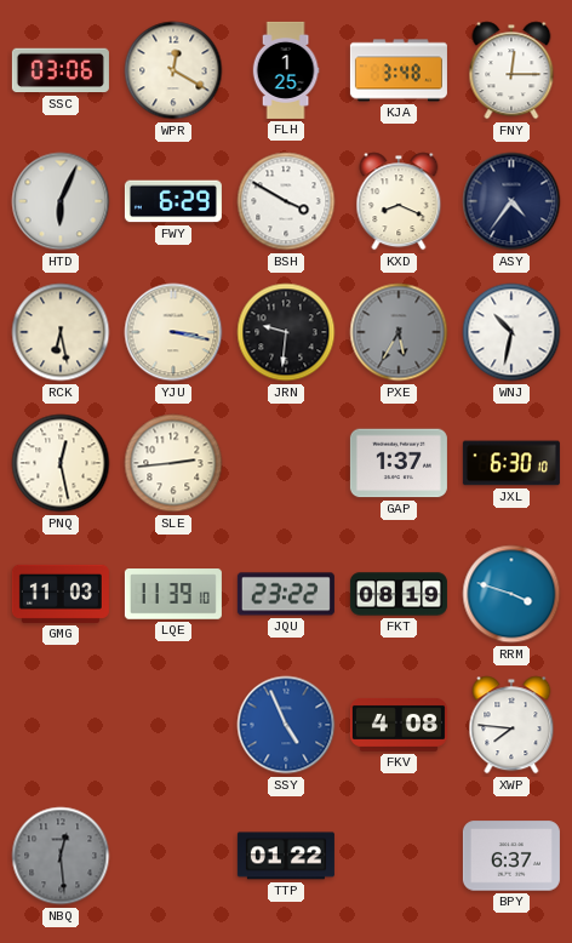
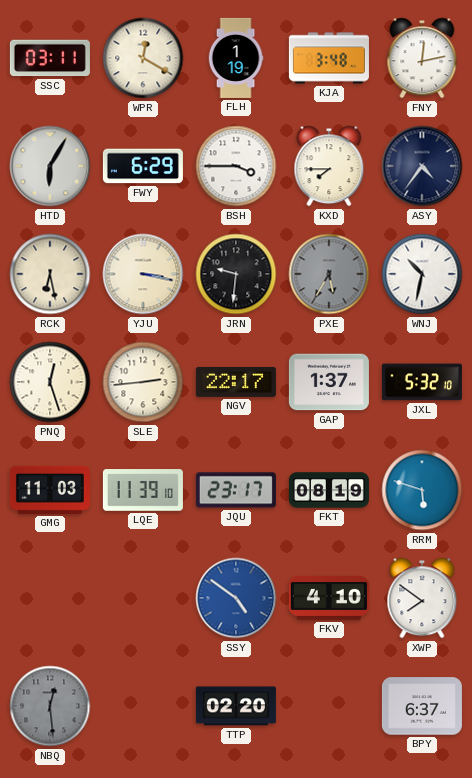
SSC: 03:06 -> 03:11
FLH: 1:25 -> 1:19
FNY: 12:15 -> 12:13
HTD: 6:04 -> 6:05
BSH: 3:50 -> 3:45
KXD: 8:19 -> 7:45
PNQ: 12:28 -> 12:27
NGV: none -> 22:17
JXL: 6:30 -> 5:32
JQU: 23:22 -> 23:17
RRM: 3:48 -> 5:48
SSY: 4:56 -> 4:51
FKV: 4:08 -> 4:10
XWP: 7:46 -> 7:51
TTP: 01:22 -> 02:20
